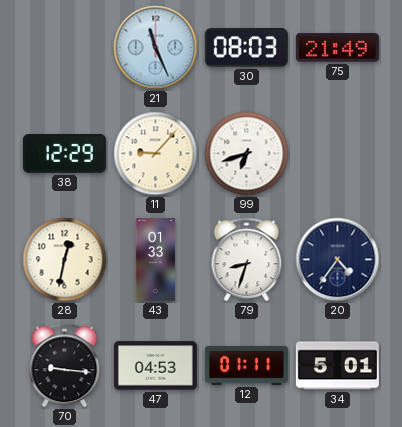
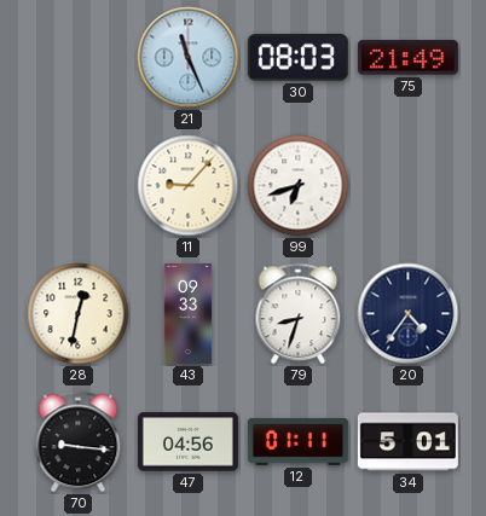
38: 12:29 -> none
43: 01:33 -> 09:33
47: 04:53 -> 04:56
